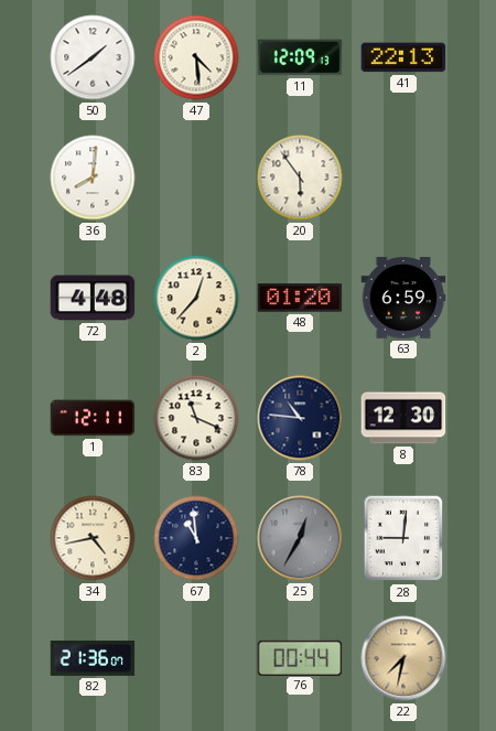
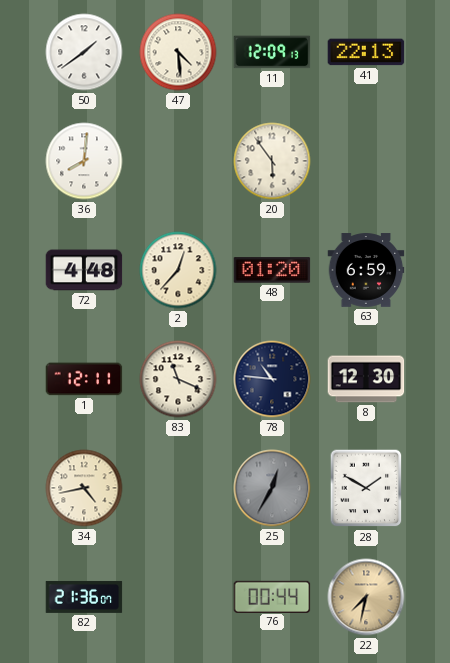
67: 10:59 -> none
28: 9:01 -> 1:50
